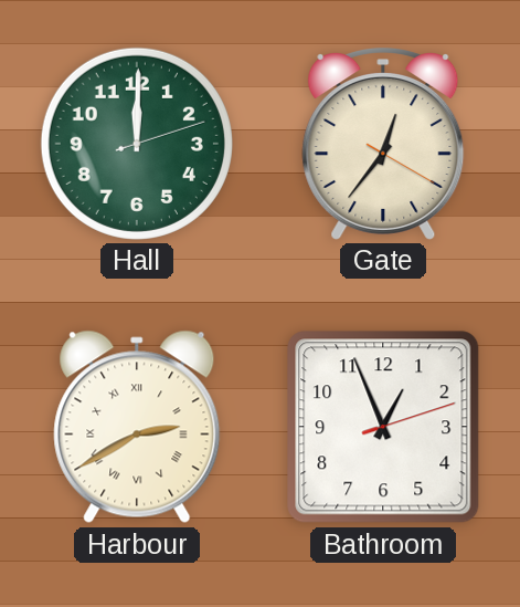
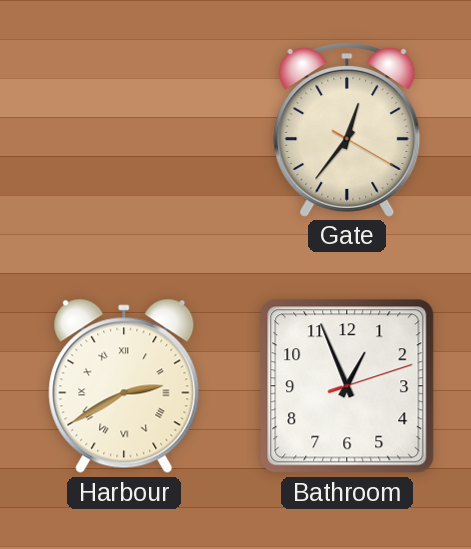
Hall: 12:00 -> none
